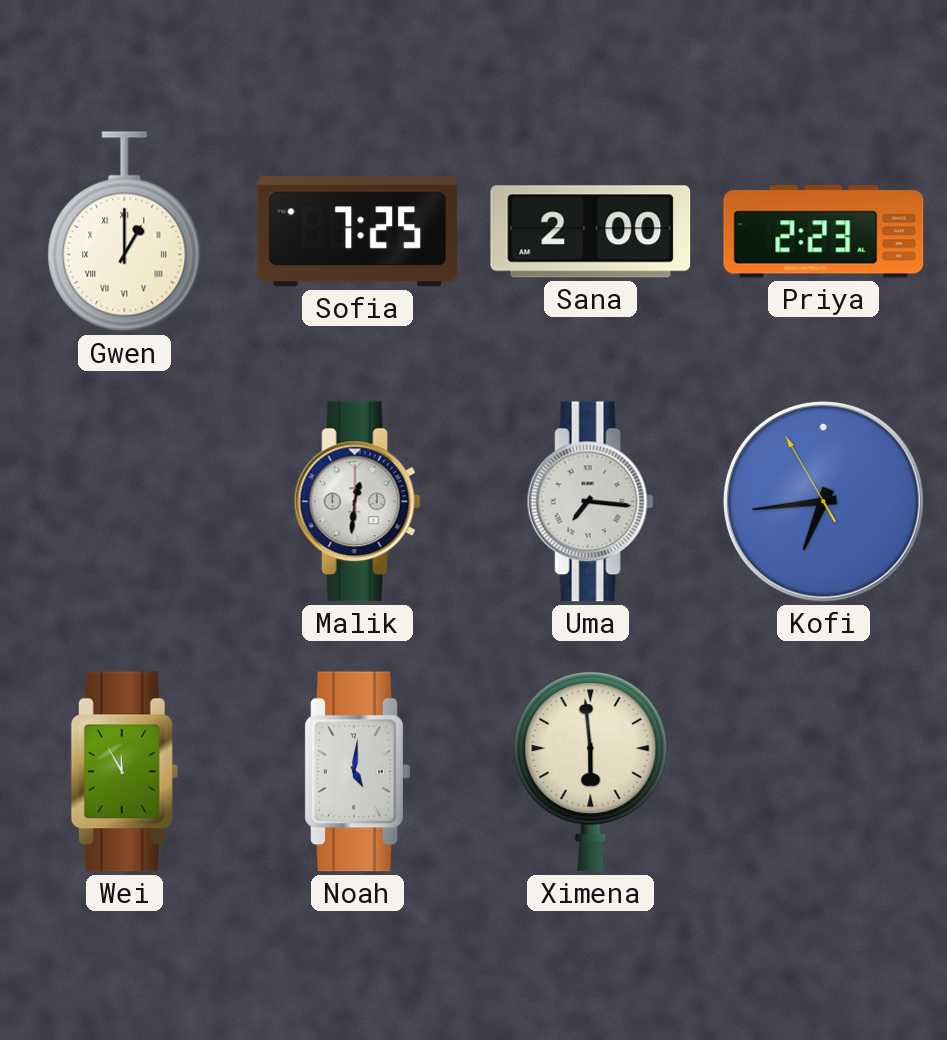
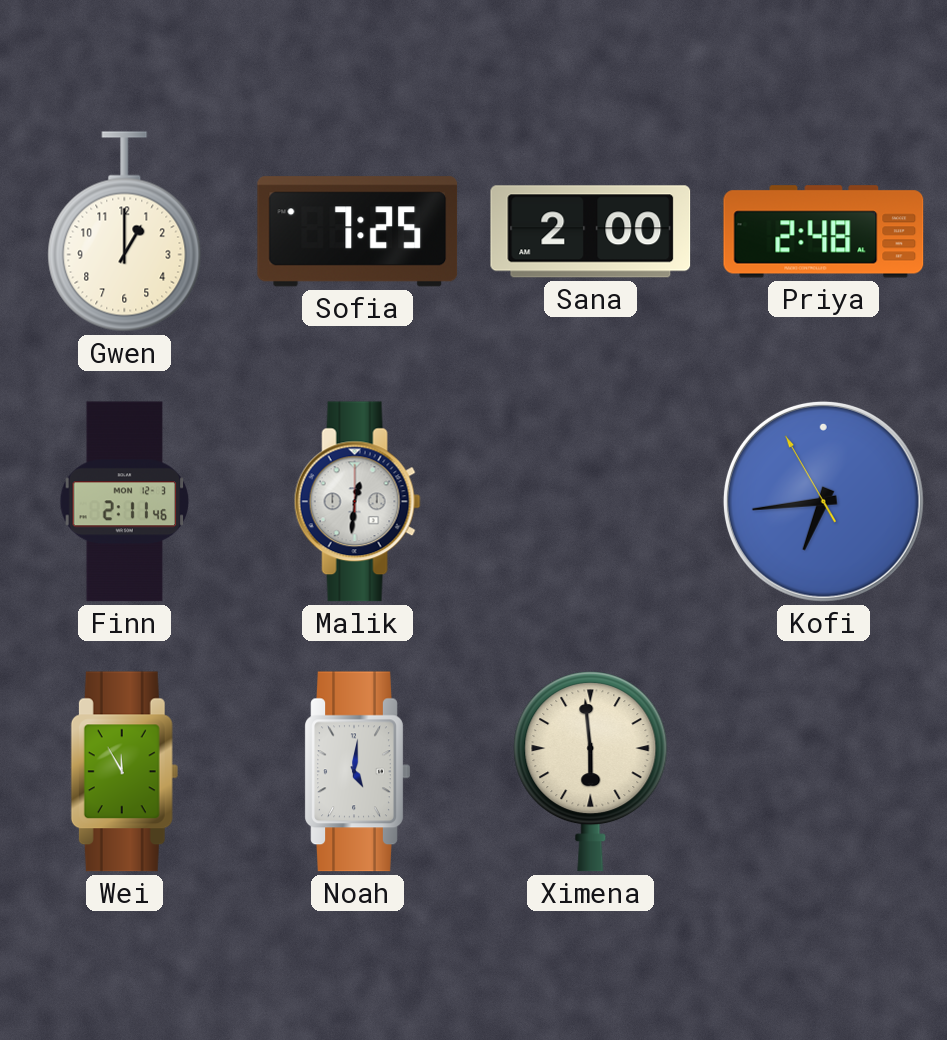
Gwen numerals: Roman -> Arabic
Priya: 2:23 -> 2:48
Finn: none -> 2:11
Uma: 7:16 -> none
